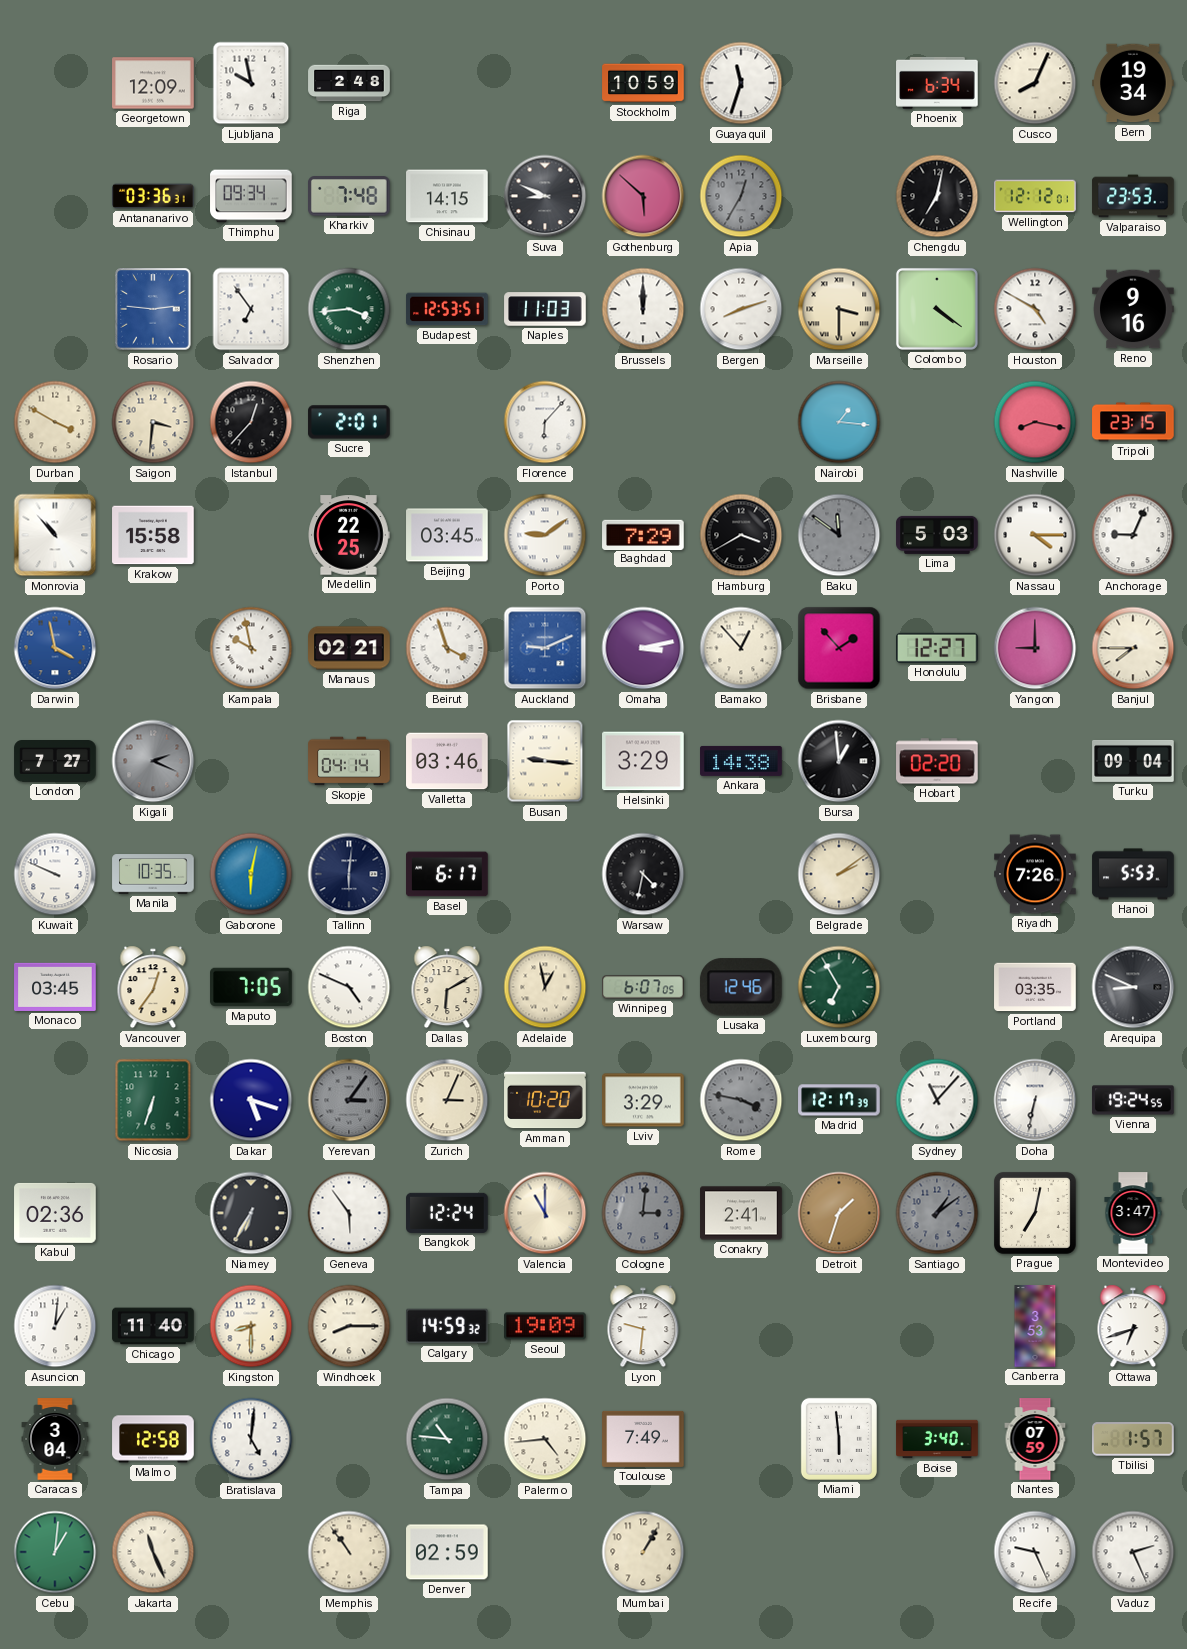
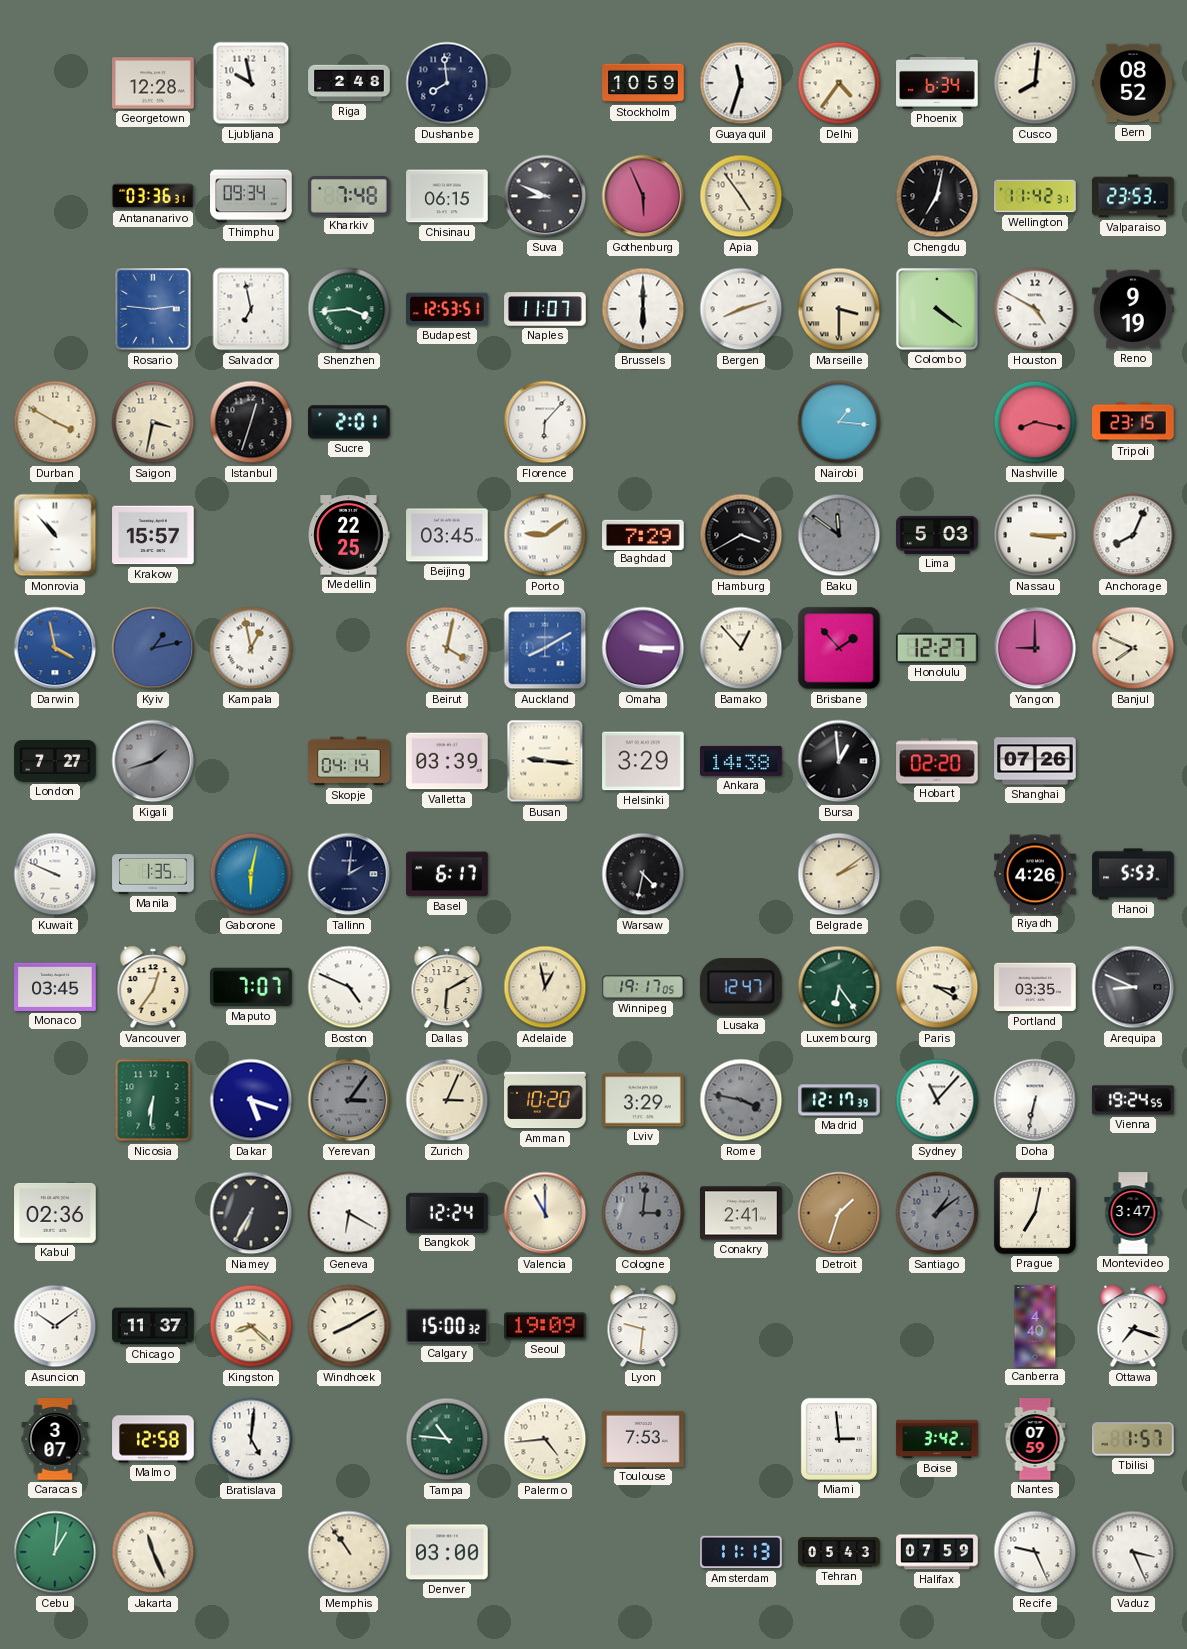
Georgetown: 12:09 -> 12:28
Dushanbe: none -> 7:59
Delhi: none -> 4:36
Cusco: 8:04 -> 8:01
Bern: 19:34 -> 08:52
Chisinau: 14:15 -> 06:15
Gothenburg: 5:52 -> 5:56
Apia: 12:35 -> 4:54
Apia dial: grey -> cream
Wellington: 12:12 -> 11:42
Salvador: 6:54 -> 6:58
Naples: 11:03 -> 11:07
Brussels: 12:00 -> 6:00
Reno: 9:16 -> 9:19
Saigon: 3:31 -> 3:32
Istanbul: 12:37 -> 12:33
Krakow: 15:58 -> 15:57
Nassau: 4:15 -> 3:15
Anchorage: 9:04 -> 8:04
Kyiv: none -> 1:13
Kampala: 9:58 -> 12:58
Manaus: 02:21 -> none
Beirut: 3:57 -> 4:02
Auckland: 9:11 -> 8:10
Omaha: 3:13 -> 3:15
Banjul: 7:45 -> 7:49
Kigali: 2:19 -> 1:42
Valletta: 03:46 -> 03:39
Shanghai: none -> 07:26
Turku: 09:04 -> none
Manila: 10:35 -> 1:35
Tallinn: 6:01 -> 2:01
Riyadh: 7:26 -> 4:26
Maputo: 7:05 -> 7:07
Winnipeg: 6:07 -> 19:17
Lusaka: 12:46 -> 12:47
Luxembourg: 6:55 -> 6:24
Paris: none -> 3:20
Nicosia: 6:33 -> 6:31
Geneva: 5:54 -> 6:20
Asuncion: 1:01 -> 10:09
Chicago: 11:40 -> 11:37
Kingston: 8:30 -> 8:22
Windhoek: 8:15 -> 8:10
Calgary: 14:59 -> 15:00
Canberra: 3:53 -> 4:40
Ottawa: 6:42 -> 7:18
Caracas: 3:04 -> 3:07
Toulouse: 7:49 -> 7:53
Miami: 5:59 -> 2:59
Boise: 3:40 -> 3:42
Denver: 02:59 -> 03:00
Mumbai: 1:05 -> none
Amsterdam: none -> 11:13
Tehran: none -> 05:43
Halifax: none -> 07:59
Vaduz: 2:26 -> 3:26
